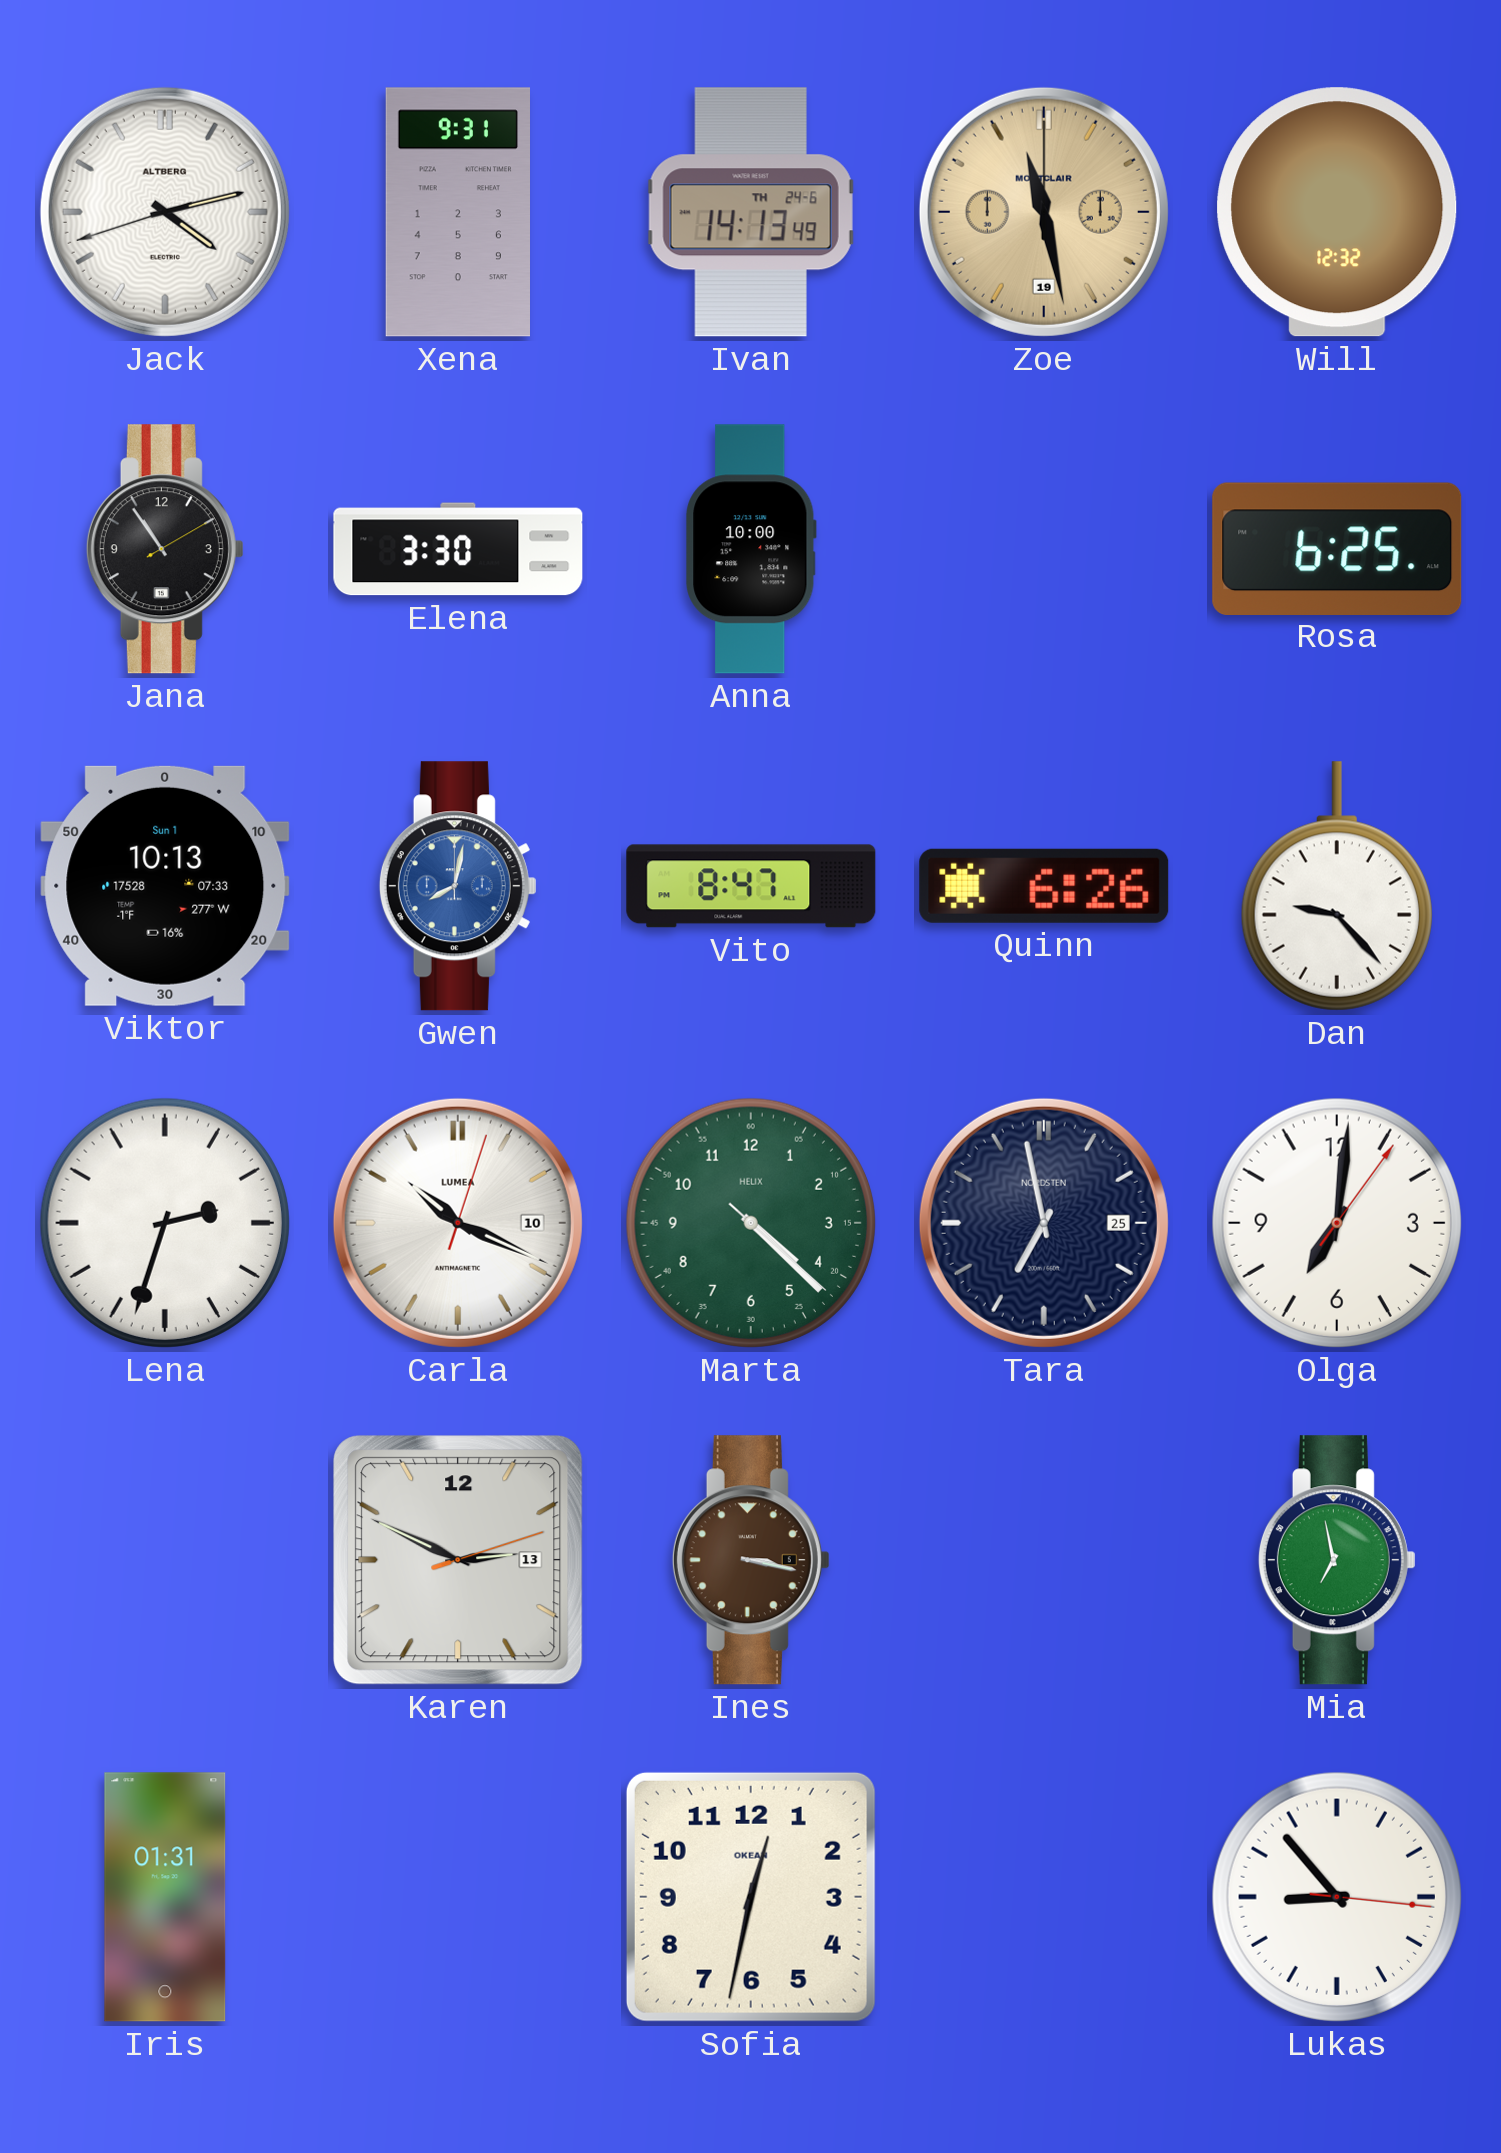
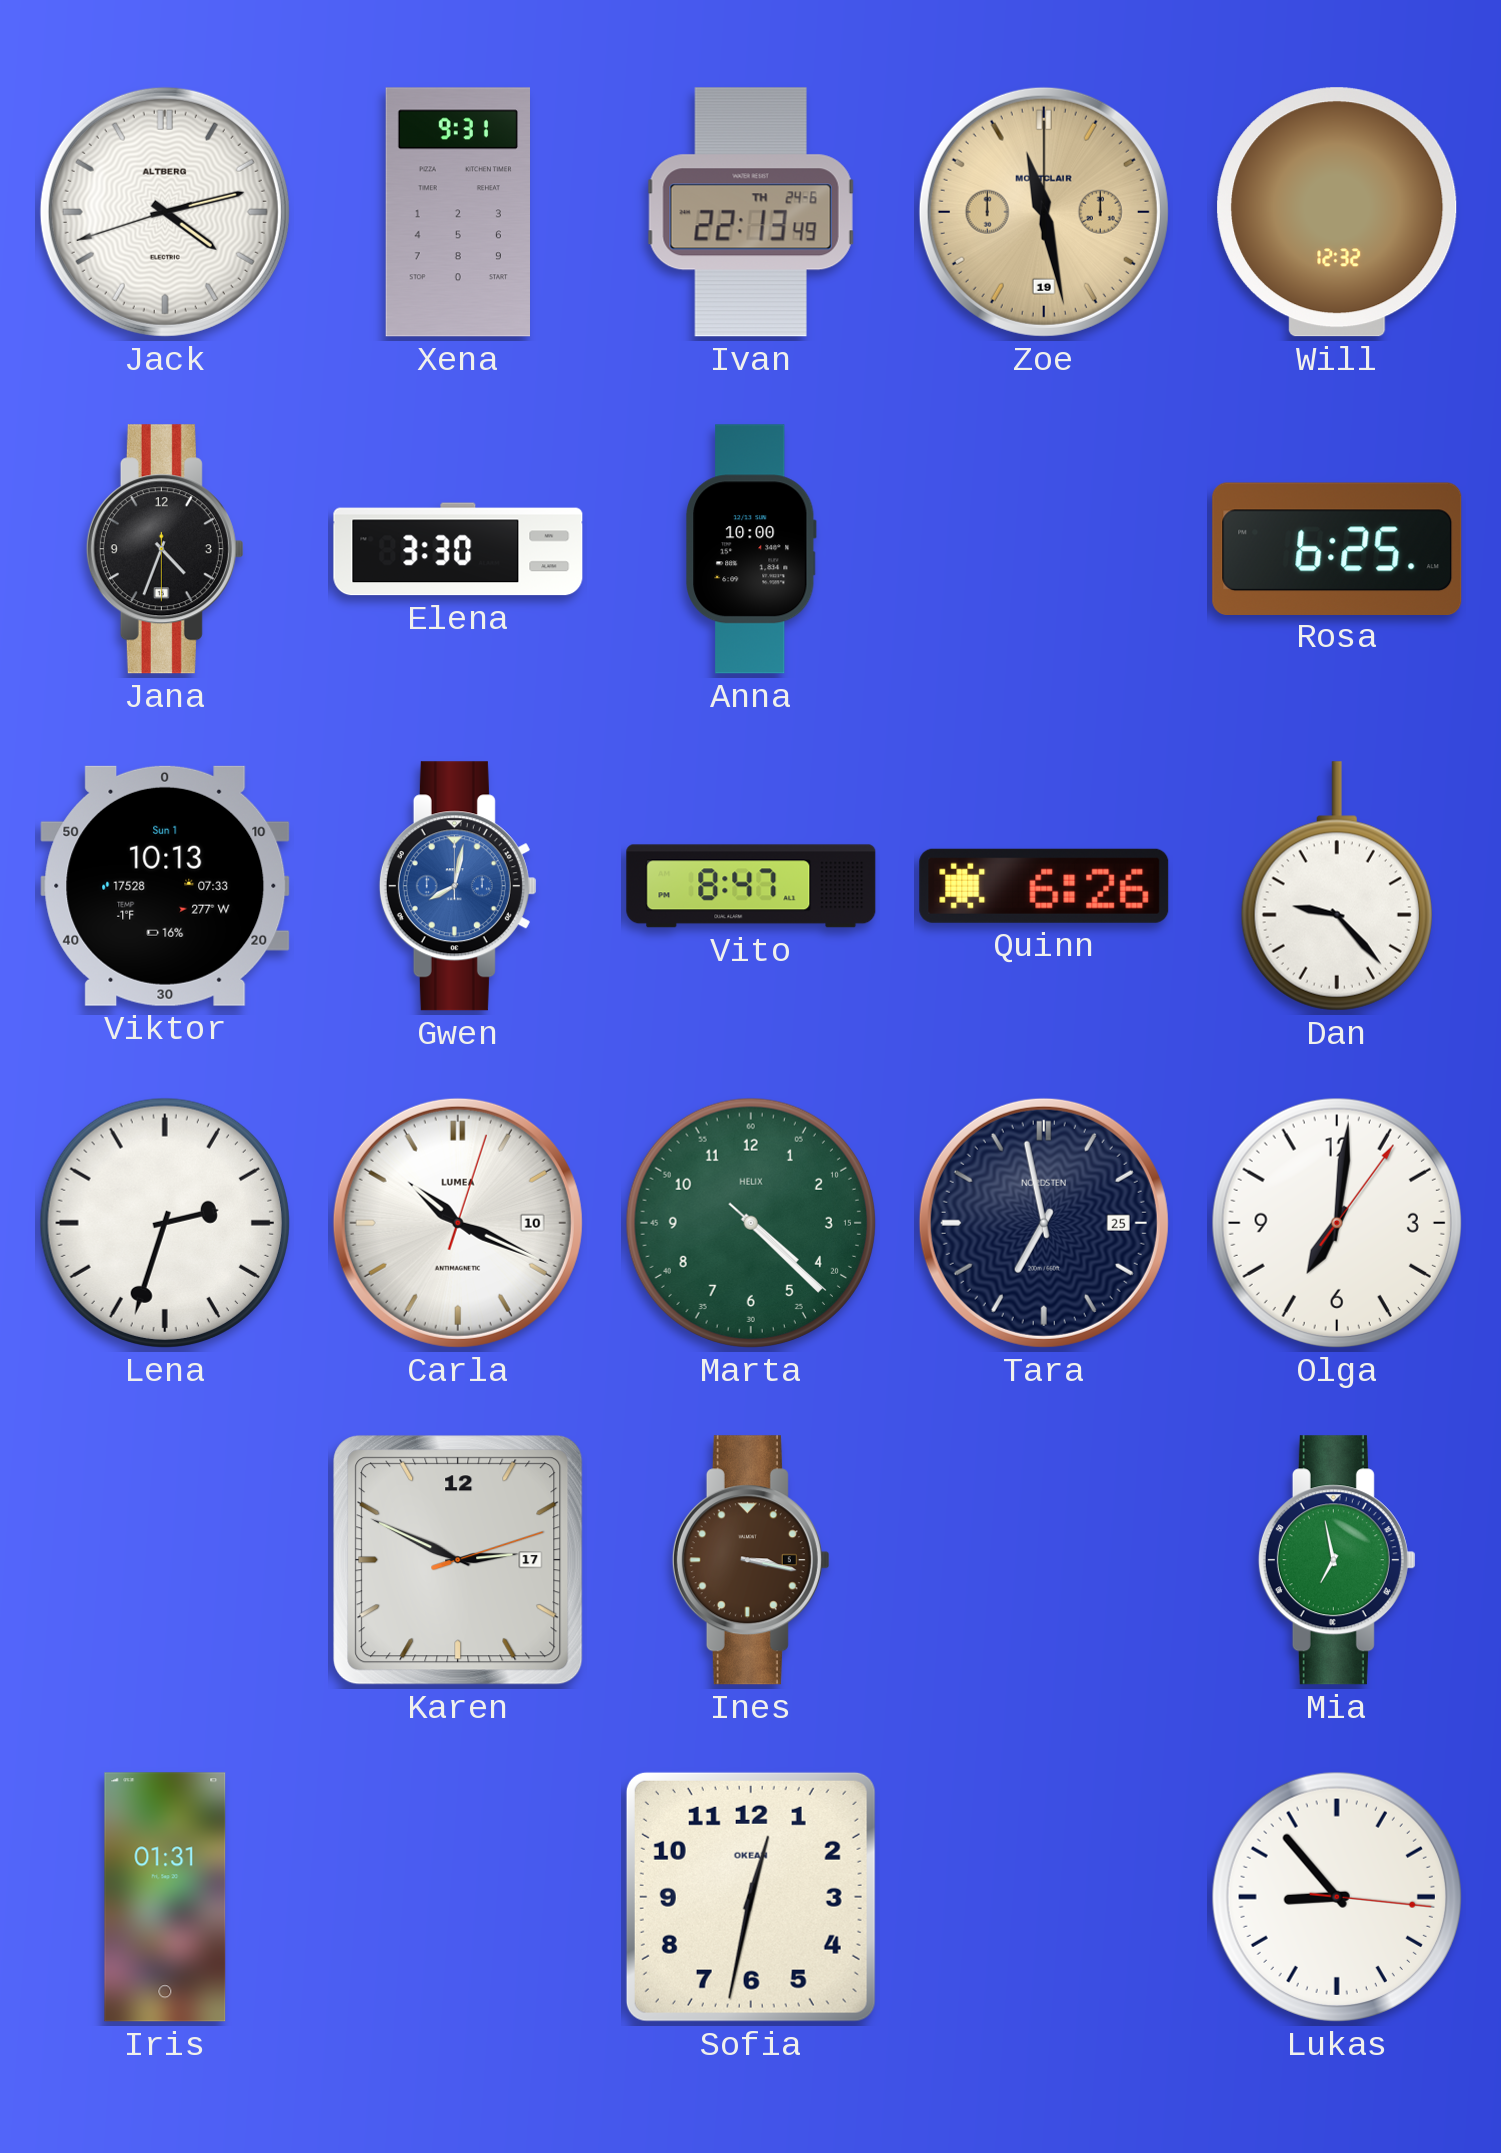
Ivan: 14:13 -> 22:13
Jana: 10:54 -> 4:33
Karen date: 13 -> 17
